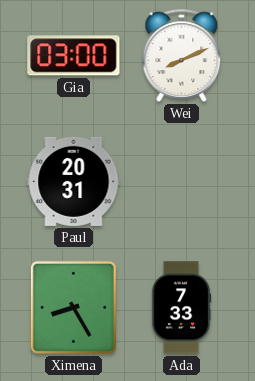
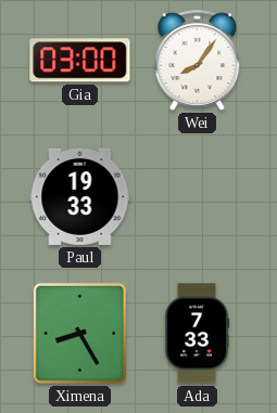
Wei: 8:11 -> 8:06
Paul: 20:31 -> 19:33
